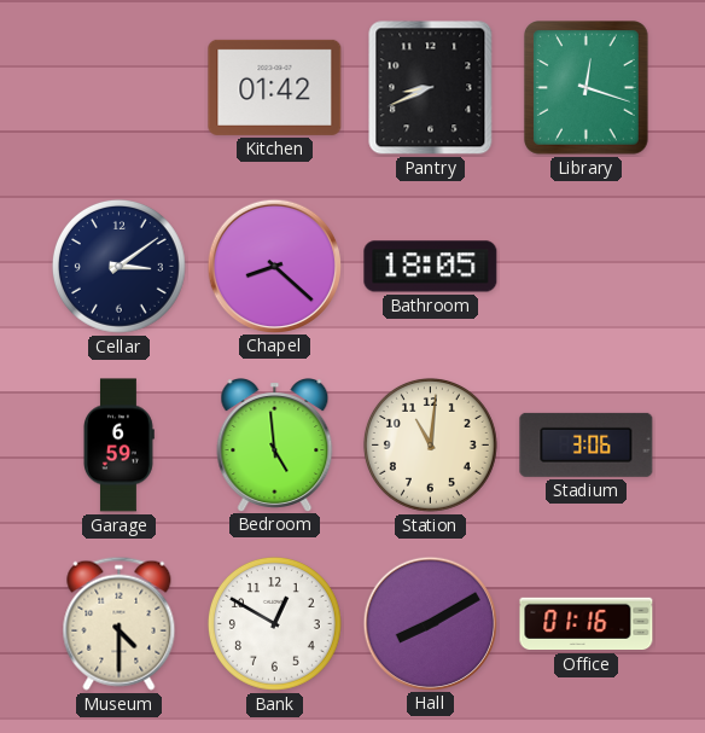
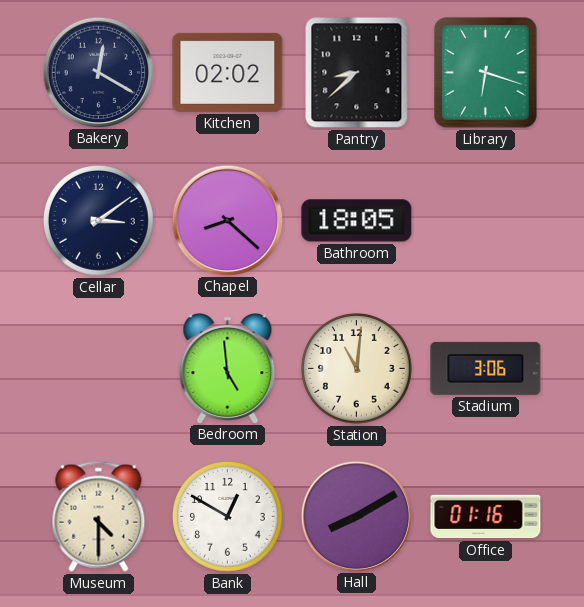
Bakery: none -> 12:20
Kitchen: 01:42 -> 02:02
Pantry: 8:41 -> 8:38
Library: 12:18 -> 6:18
Garage: 6:59 -> none
